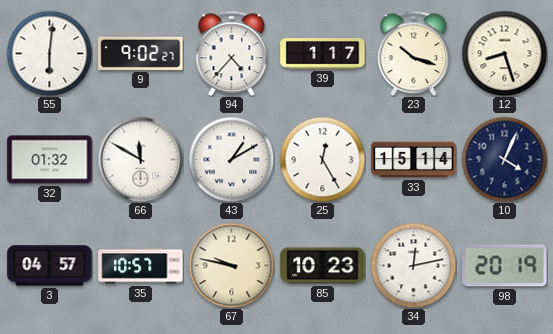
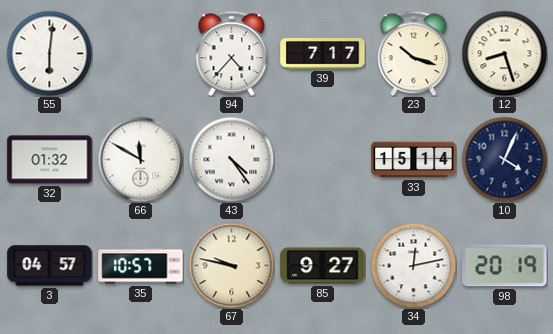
9: 9:02 -> none
39: 1:17 -> 7:17
43: 1:10 -> 4:24
25: 12:25 -> none
85: 10:23 -> 9:27
